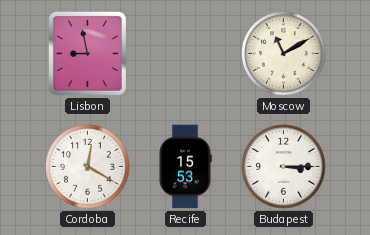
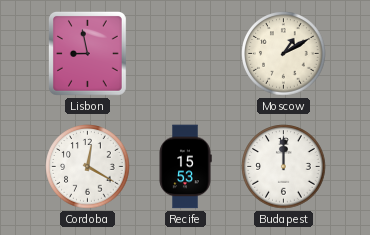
Moscow: 11:10 -> 1:10
Budapest: 3:15 -> 12:00
